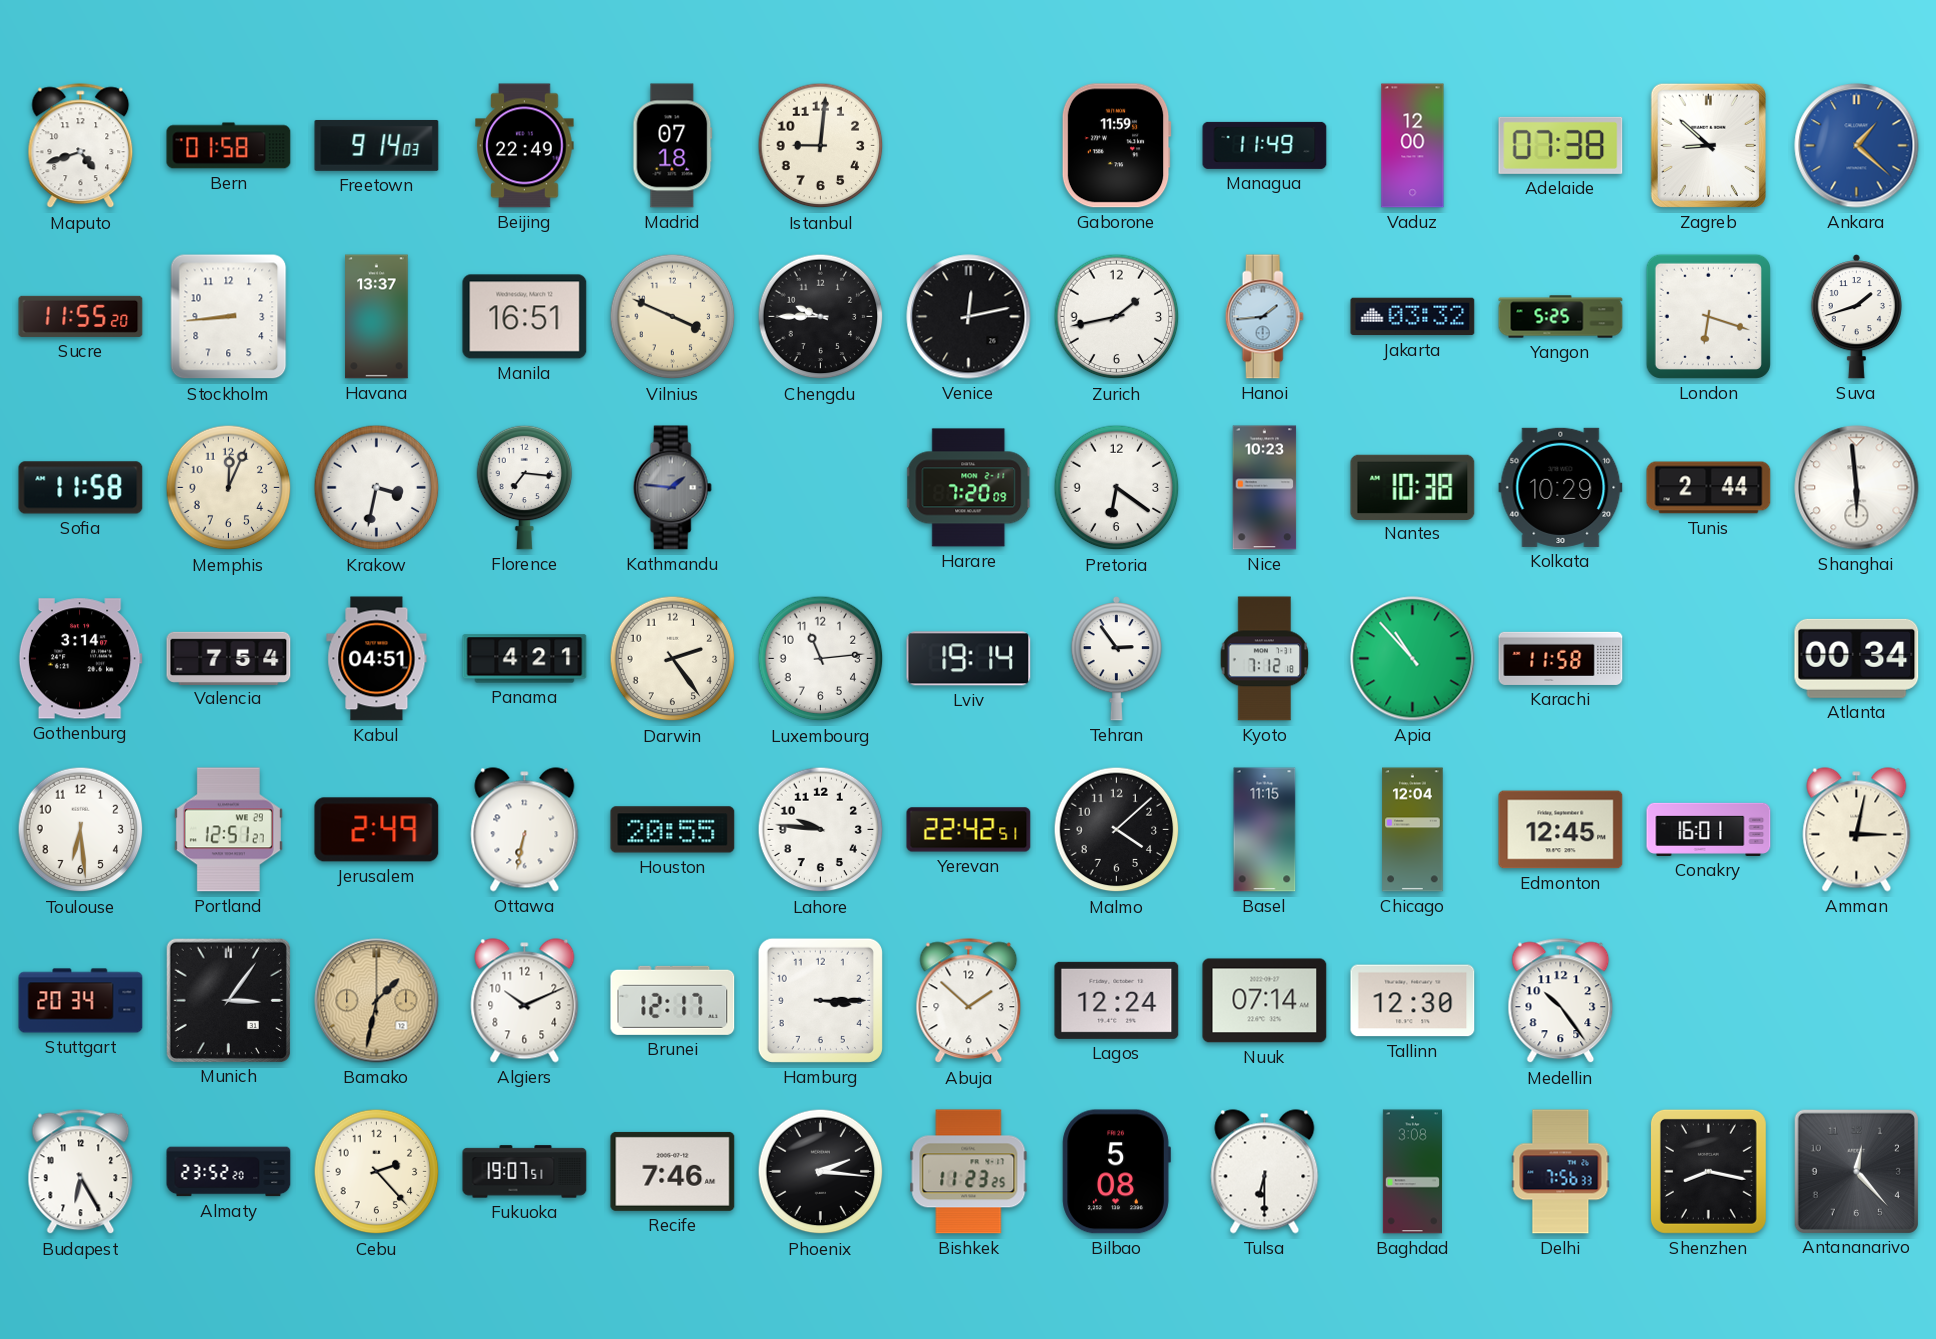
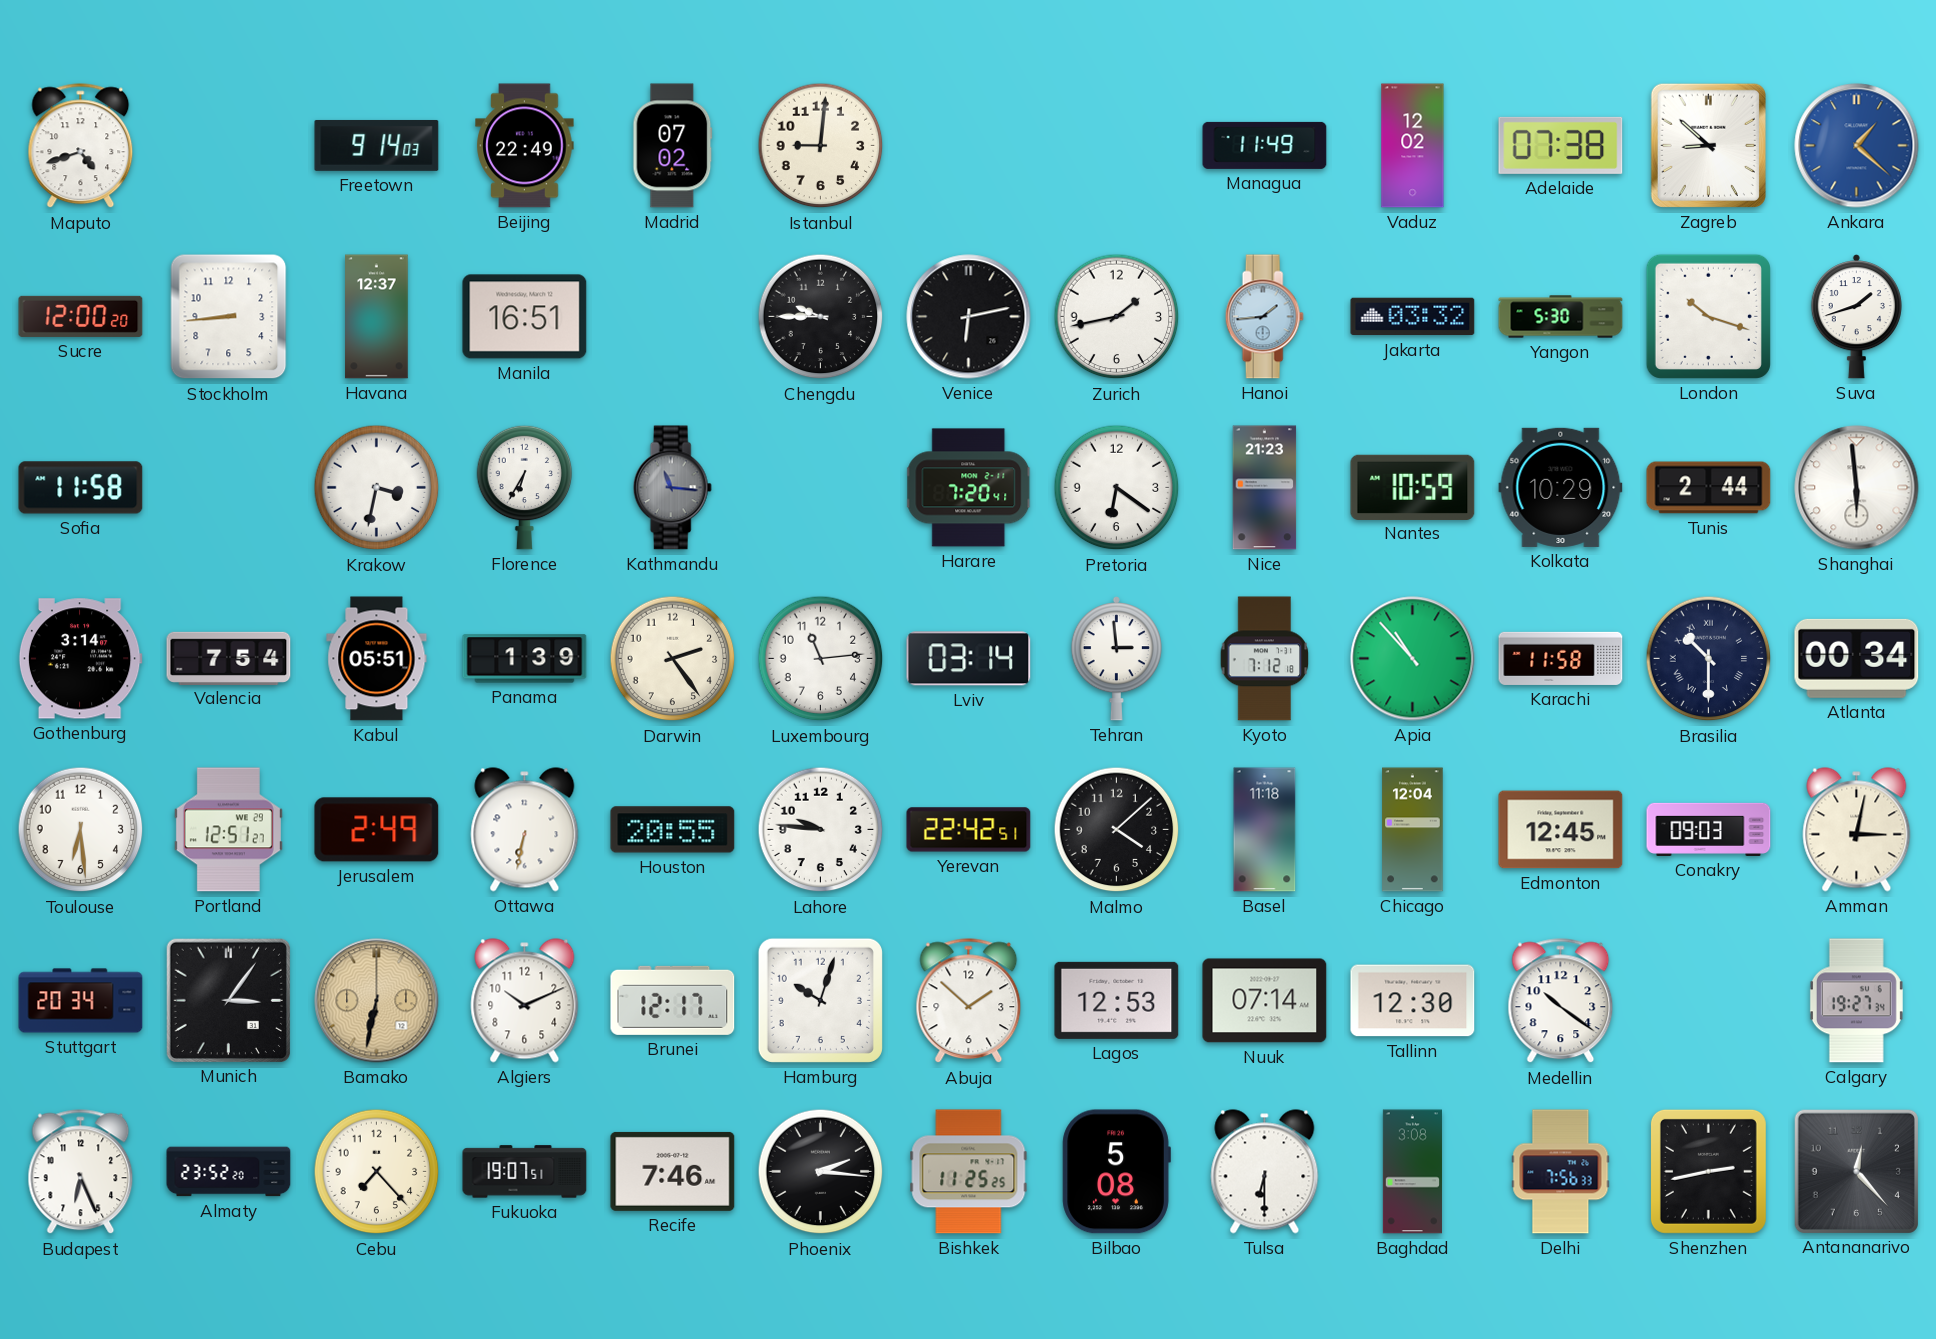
Bern: 01:58 -> none
Madrid: 07:18 -> 07:02
Gaborone: 11:59 -> none
Vaduz: 12:00 -> 12:02
Sucre: 11:55 -> 12:00
Havana: 13:37 -> 12:37
Vilnius: 3:49 -> none
Venice: 12:13 -> 6:13
Yangon: 5:25 -> 5:30
London: 6:18 -> 10:18
Memphis: 12:04 -> none
Florence: 7:16 -> 6:35
Kathmandu: 1:46 -> 11:16
Harare: 7:20:09 -> 7:20:41
Nice: 10:23 -> 21:23
Nantes: 10:38 -> 10:59
Kabul: 04:51 -> 05:51
Panama: 4:21 -> 1:39
Lviv: 19:14 -> 03:14
Tehran: 2:54 -> 2:59
Brasilia: none -> 10:30
Basel: 11:15 -> 11:18
Conakry: 16:01 -> 09:03
Bamako: 1:32 -> 6:32
Hamburg: 3:15 -> 10:03
Lagos: 12:24 -> 12:53
Medellin: 10:24 -> 10:21
Calgary: none -> 19:27
Budapest: 6:25 -> 6:26
Cebu: 2:23 -> 7:23
Bishkek: 11:23 -> 11:25
Shenzhen: 8:17 -> 2:43
